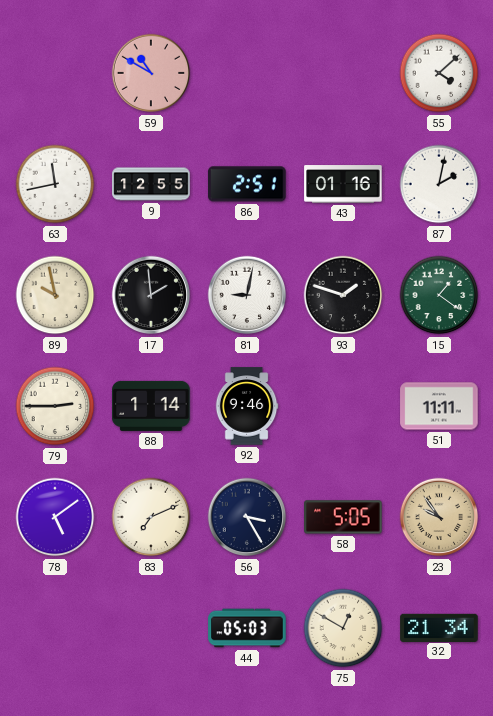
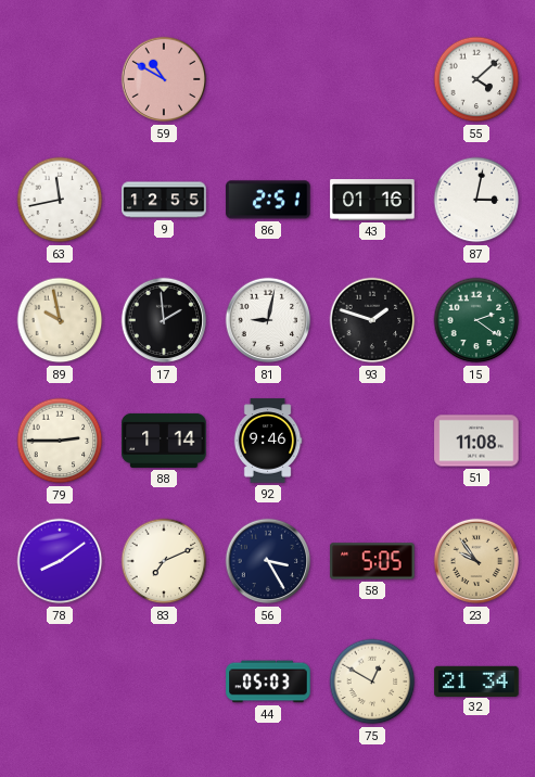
87: 2:02 -> 3:02
15: 1:21 -> 2:21
51: 11:11 -> 11:08
78: 5:09 -> 8:09
